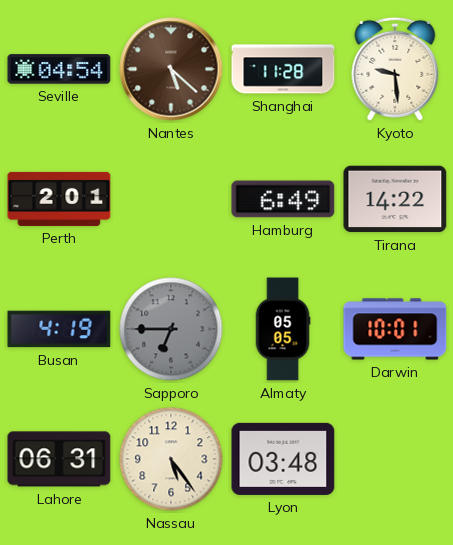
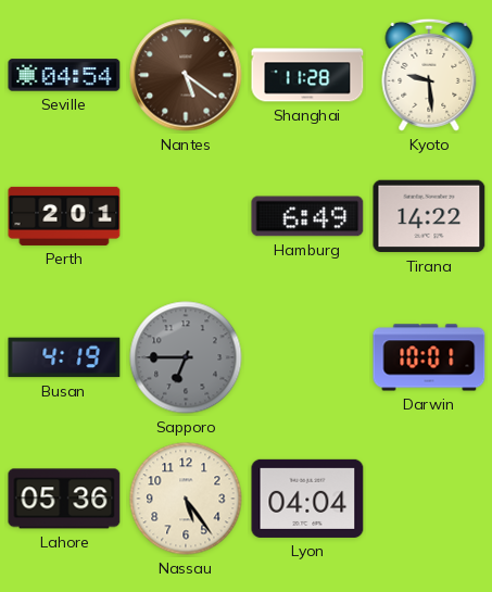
Nantes: 5:22 -> 5:21
Almaty: 05:05 -> none
Lahore: 06:31 -> 05:36
Lyon: 03:48 -> 04:04
